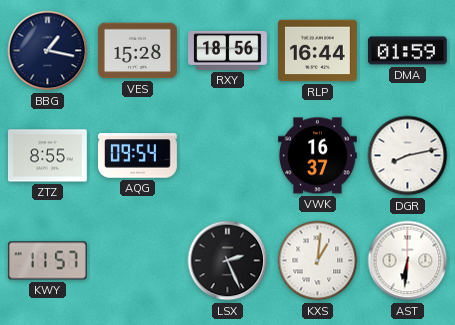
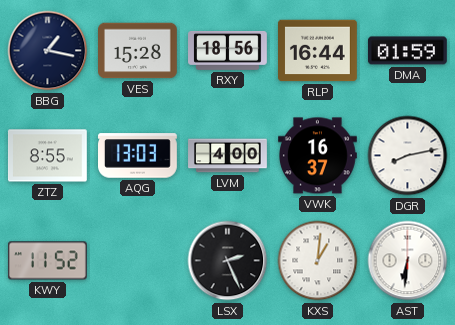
AQG: 09:54 -> 13:03
LVM: none -> 4:00
KWY: 11:57 -> 11:52
